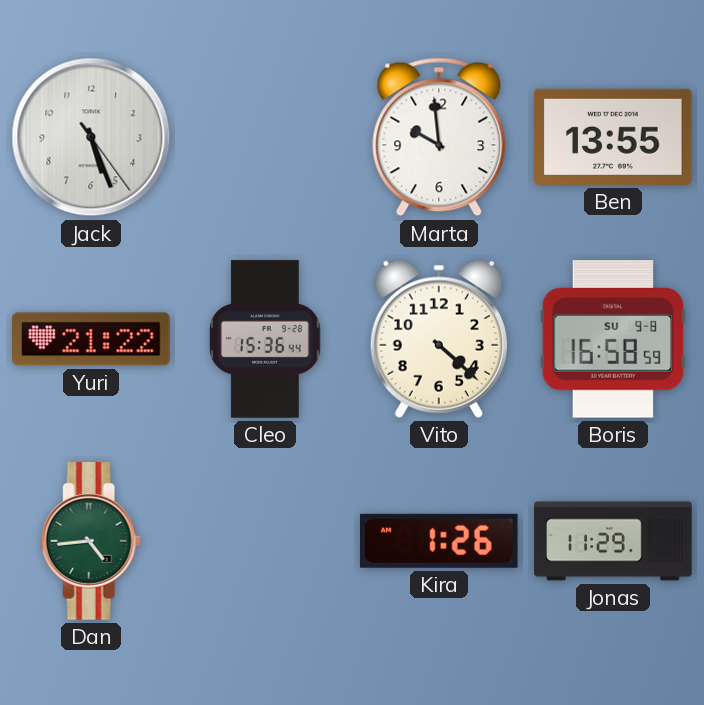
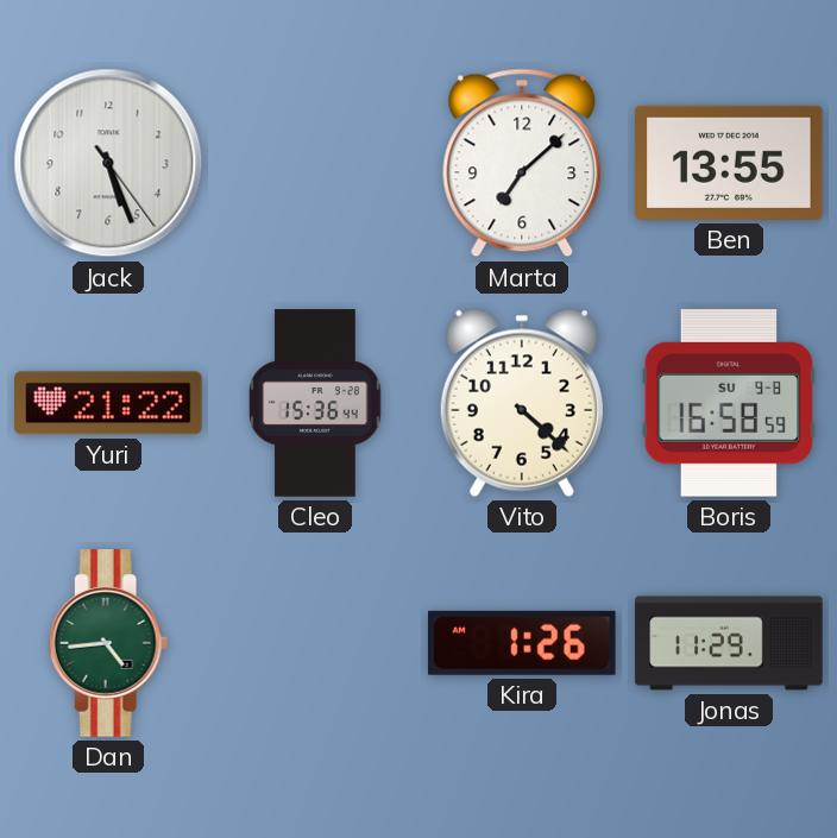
Marta: 9:59 -> 7:08
